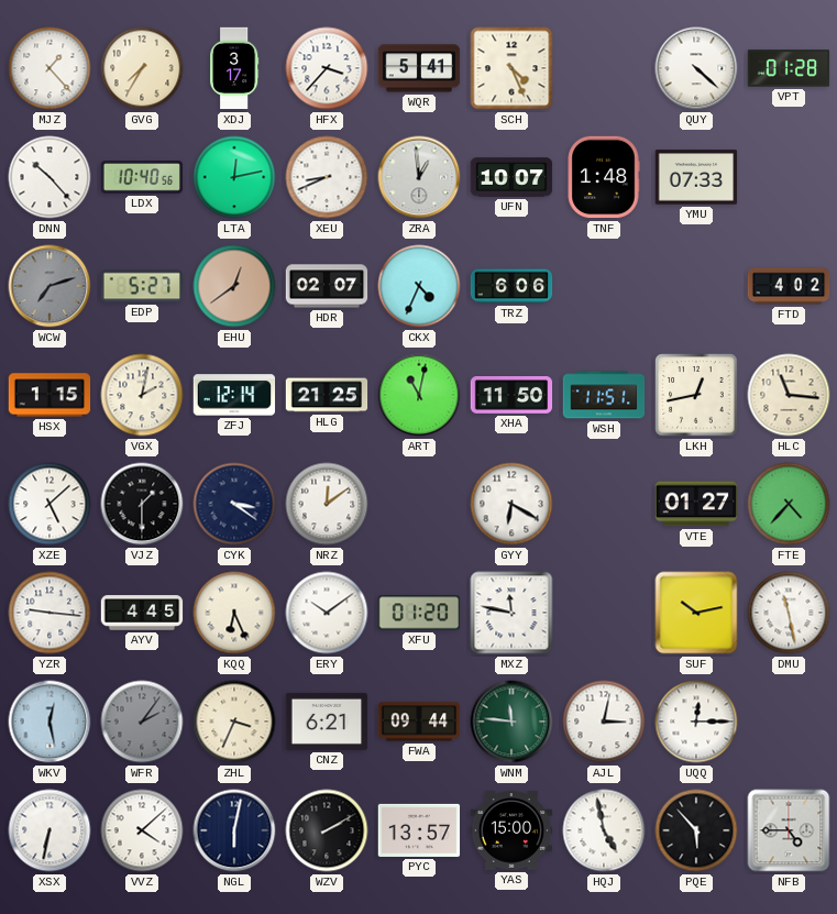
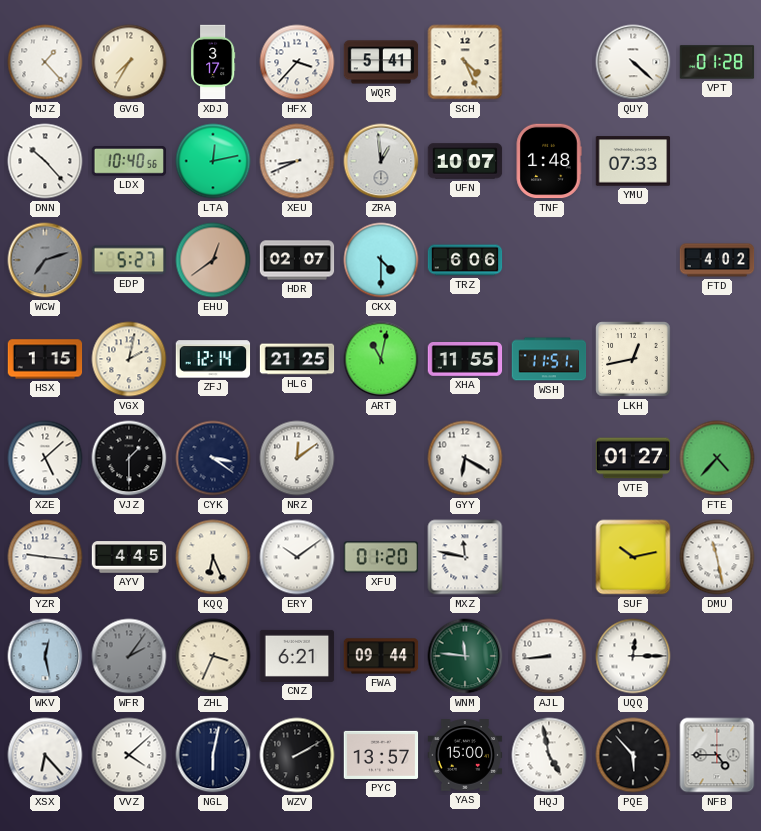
CKX: 4:34 -> 4:30
XHA: 11:50 -> 11:55
HLC: 11:16 -> none
AJL: 3:02 -> 8:44
XSX: 6:32 -> 6:23
